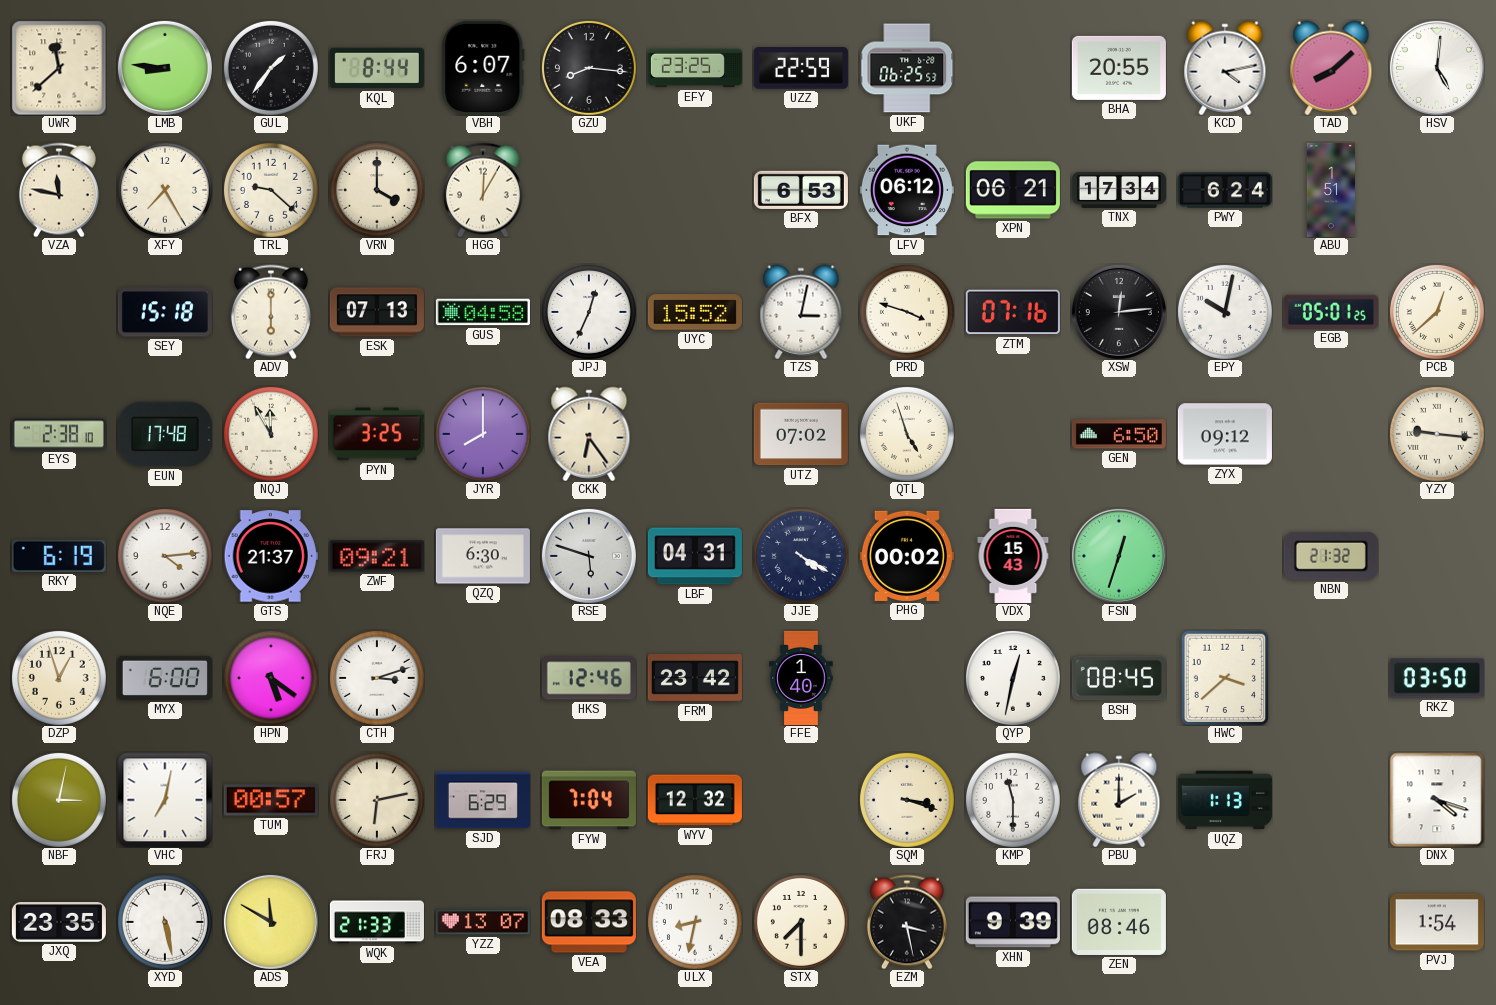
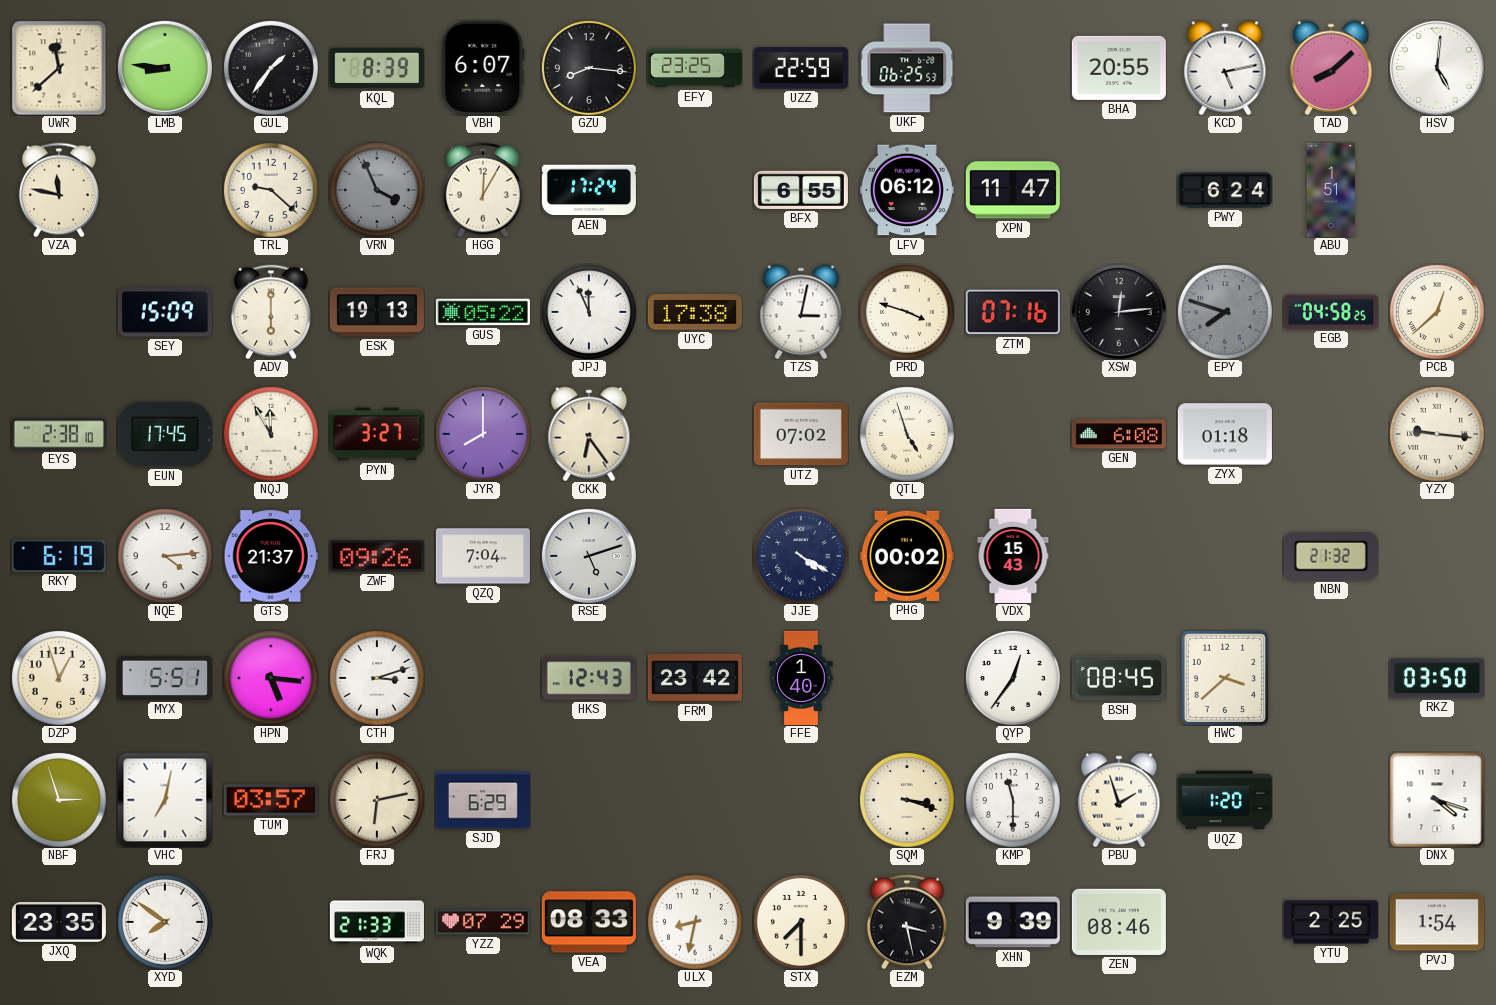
KQL: 8:44 -> 8:39
KCD: 4:13 -> 5:13
XFY: 7:25 -> none
VRN: 4:00 -> 3:56
VRN dial: cream -> grey
AEN: none -> 17:24
BFX: 6:53 -> 6:55
XPN: 06:21 -> 11:47
TNX: 17:34 -> none
SEY: 15:18 -> 15:09
ESK: 07:13 -> 19:13
GUS: 04:58 -> 05:22
JPJ: 12:34 -> 11:56
UYC: 15:52 -> 17:38
EPY: 10:02 -> 7:48
EPY dial: white -> grey
EGB: 05:01 -> 04:58
EUN: 17:48 -> 17:45
PYN: 3:25 -> 3:27
GEN: 6:50 -> 6:08
ZYX: 09:12 -> 01:18
ZWF: 09:21 -> 09:26
QZQ: 6:30 -> 7:04
RSE: 5:48 -> 5:12
LBF: 04:31 -> none
FSN: 12:33 -> none
MYX: 6:00 -> 5:51
HPN: 5:21 -> 5:16
HKS: 12:46 -> 12:43
QYP: 12:32 -> 12:36
NBF: 3:02 -> 2:57
TUM: 00:57 -> 03:57
FYW: 7:04 -> none
WYV: 12:32 -> none
PBU: 2:00 -> 1:57
UQZ: 1:13 -> 1:20
XYD: 5:28 -> 7:51
ADS: 11:50 -> none
YZZ: 13:07 -> 07:29
YTU: none -> 2:25
